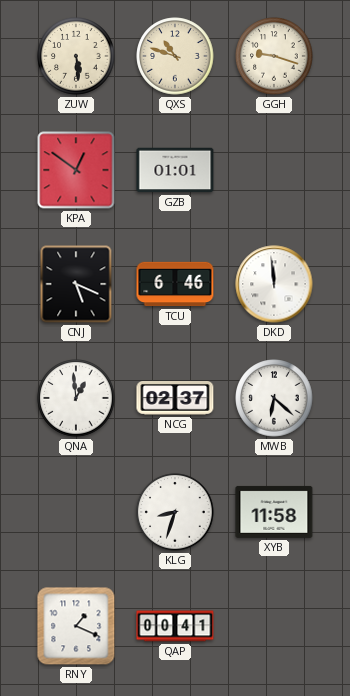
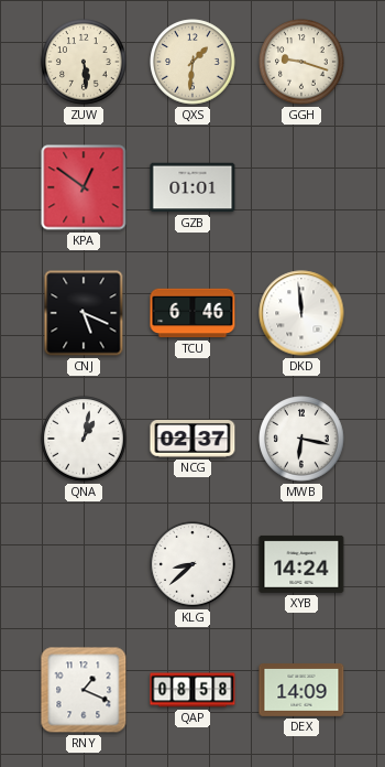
QXS: 10:48 -> 1:31
QNA: 12:59 -> 1:02
MWB: 6:22 -> 6:17
KLG: 8:33 -> 8:38
XYB: 11:58 -> 14:24
QAP: 00:41 -> 08:58
DEX: none -> 14:09
